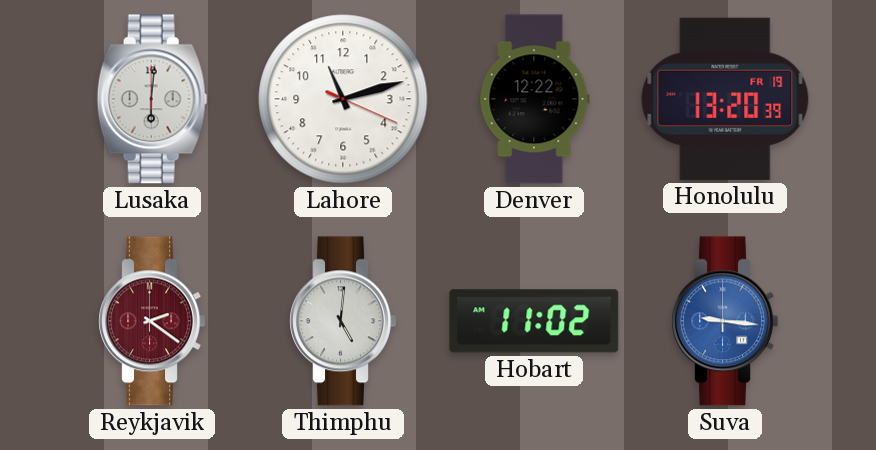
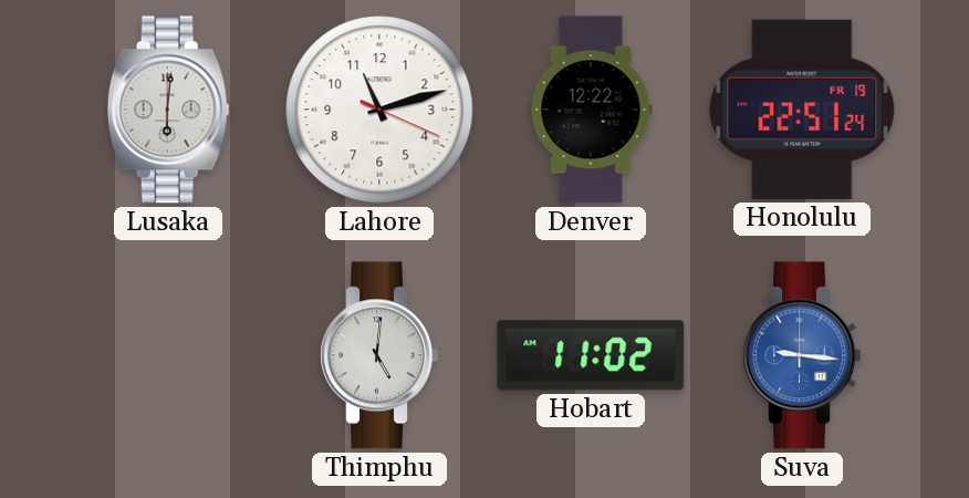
Honolulu: 13:20 -> 22:51
Reykjavik: 2:21 -> none
